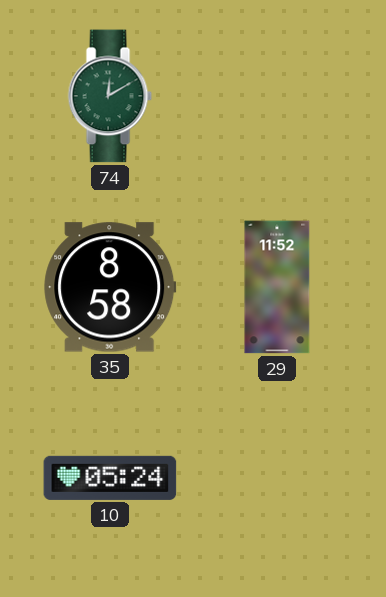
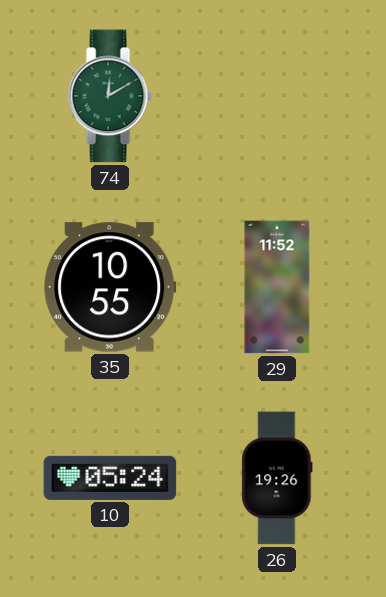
35: 8:58 -> 10:55
26: none -> 19:26
